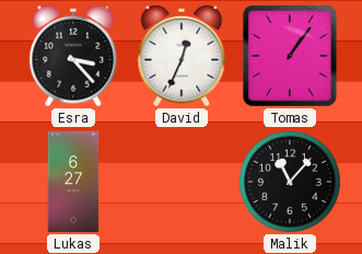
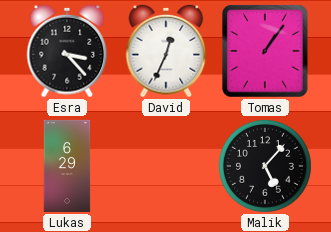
Lukas: 6:27 -> 6:29
Malik: 11:07 -> 5:07
